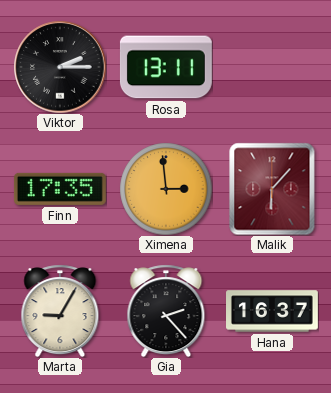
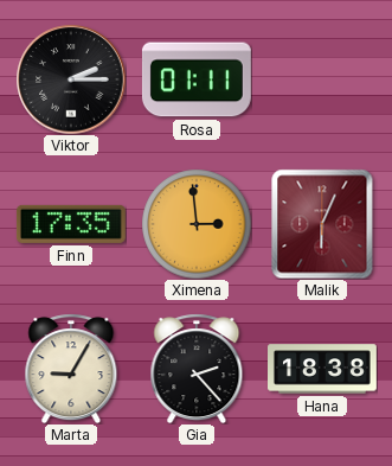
Rosa: 13:11 -> 01:11
Malik: 6:07 -> 6:04
Hana: 16:37 -> 18:38
